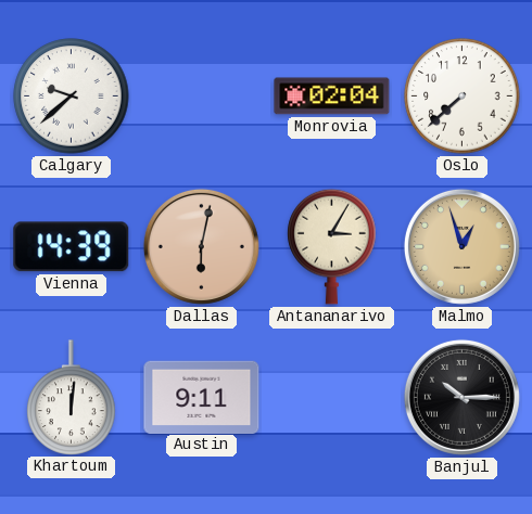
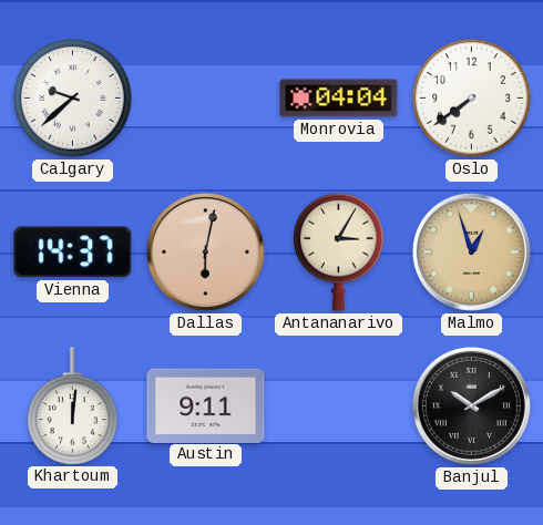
Monrovia: 02:04 -> 04:04
Oslo: 7:38 -> 7:39
Vienna: 14:39 -> 14:37
Banjul: 10:15 -> 10:10
